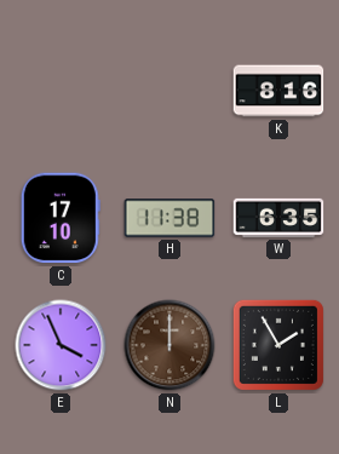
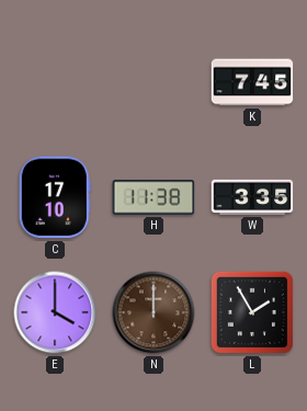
K: 8:16 -> 7:45
W: 6:35 -> 3:35
E: 3:56 -> 4:00
